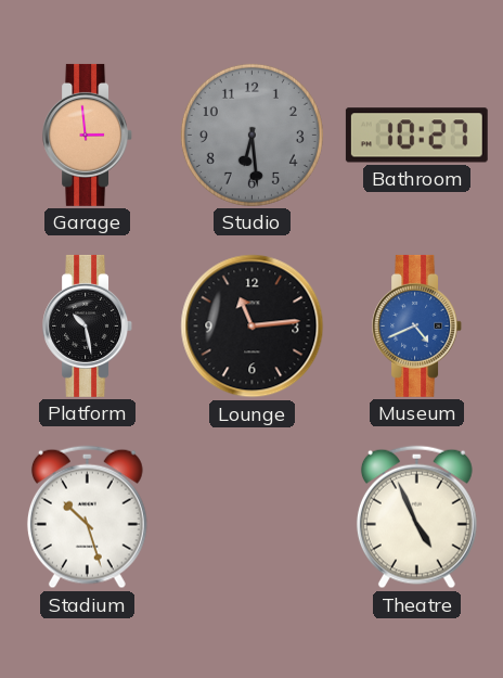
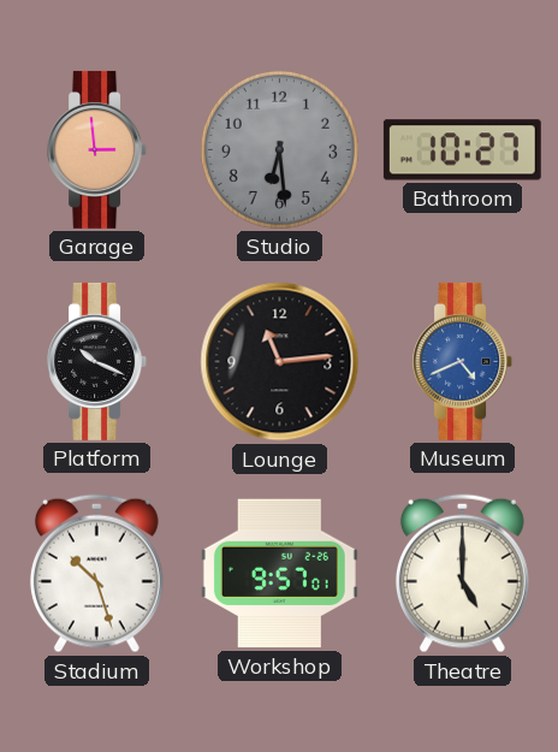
Platform: 10:28 -> 10:19
Workshop: none -> 9:57
Theatre: 4:56 -> 5:00
